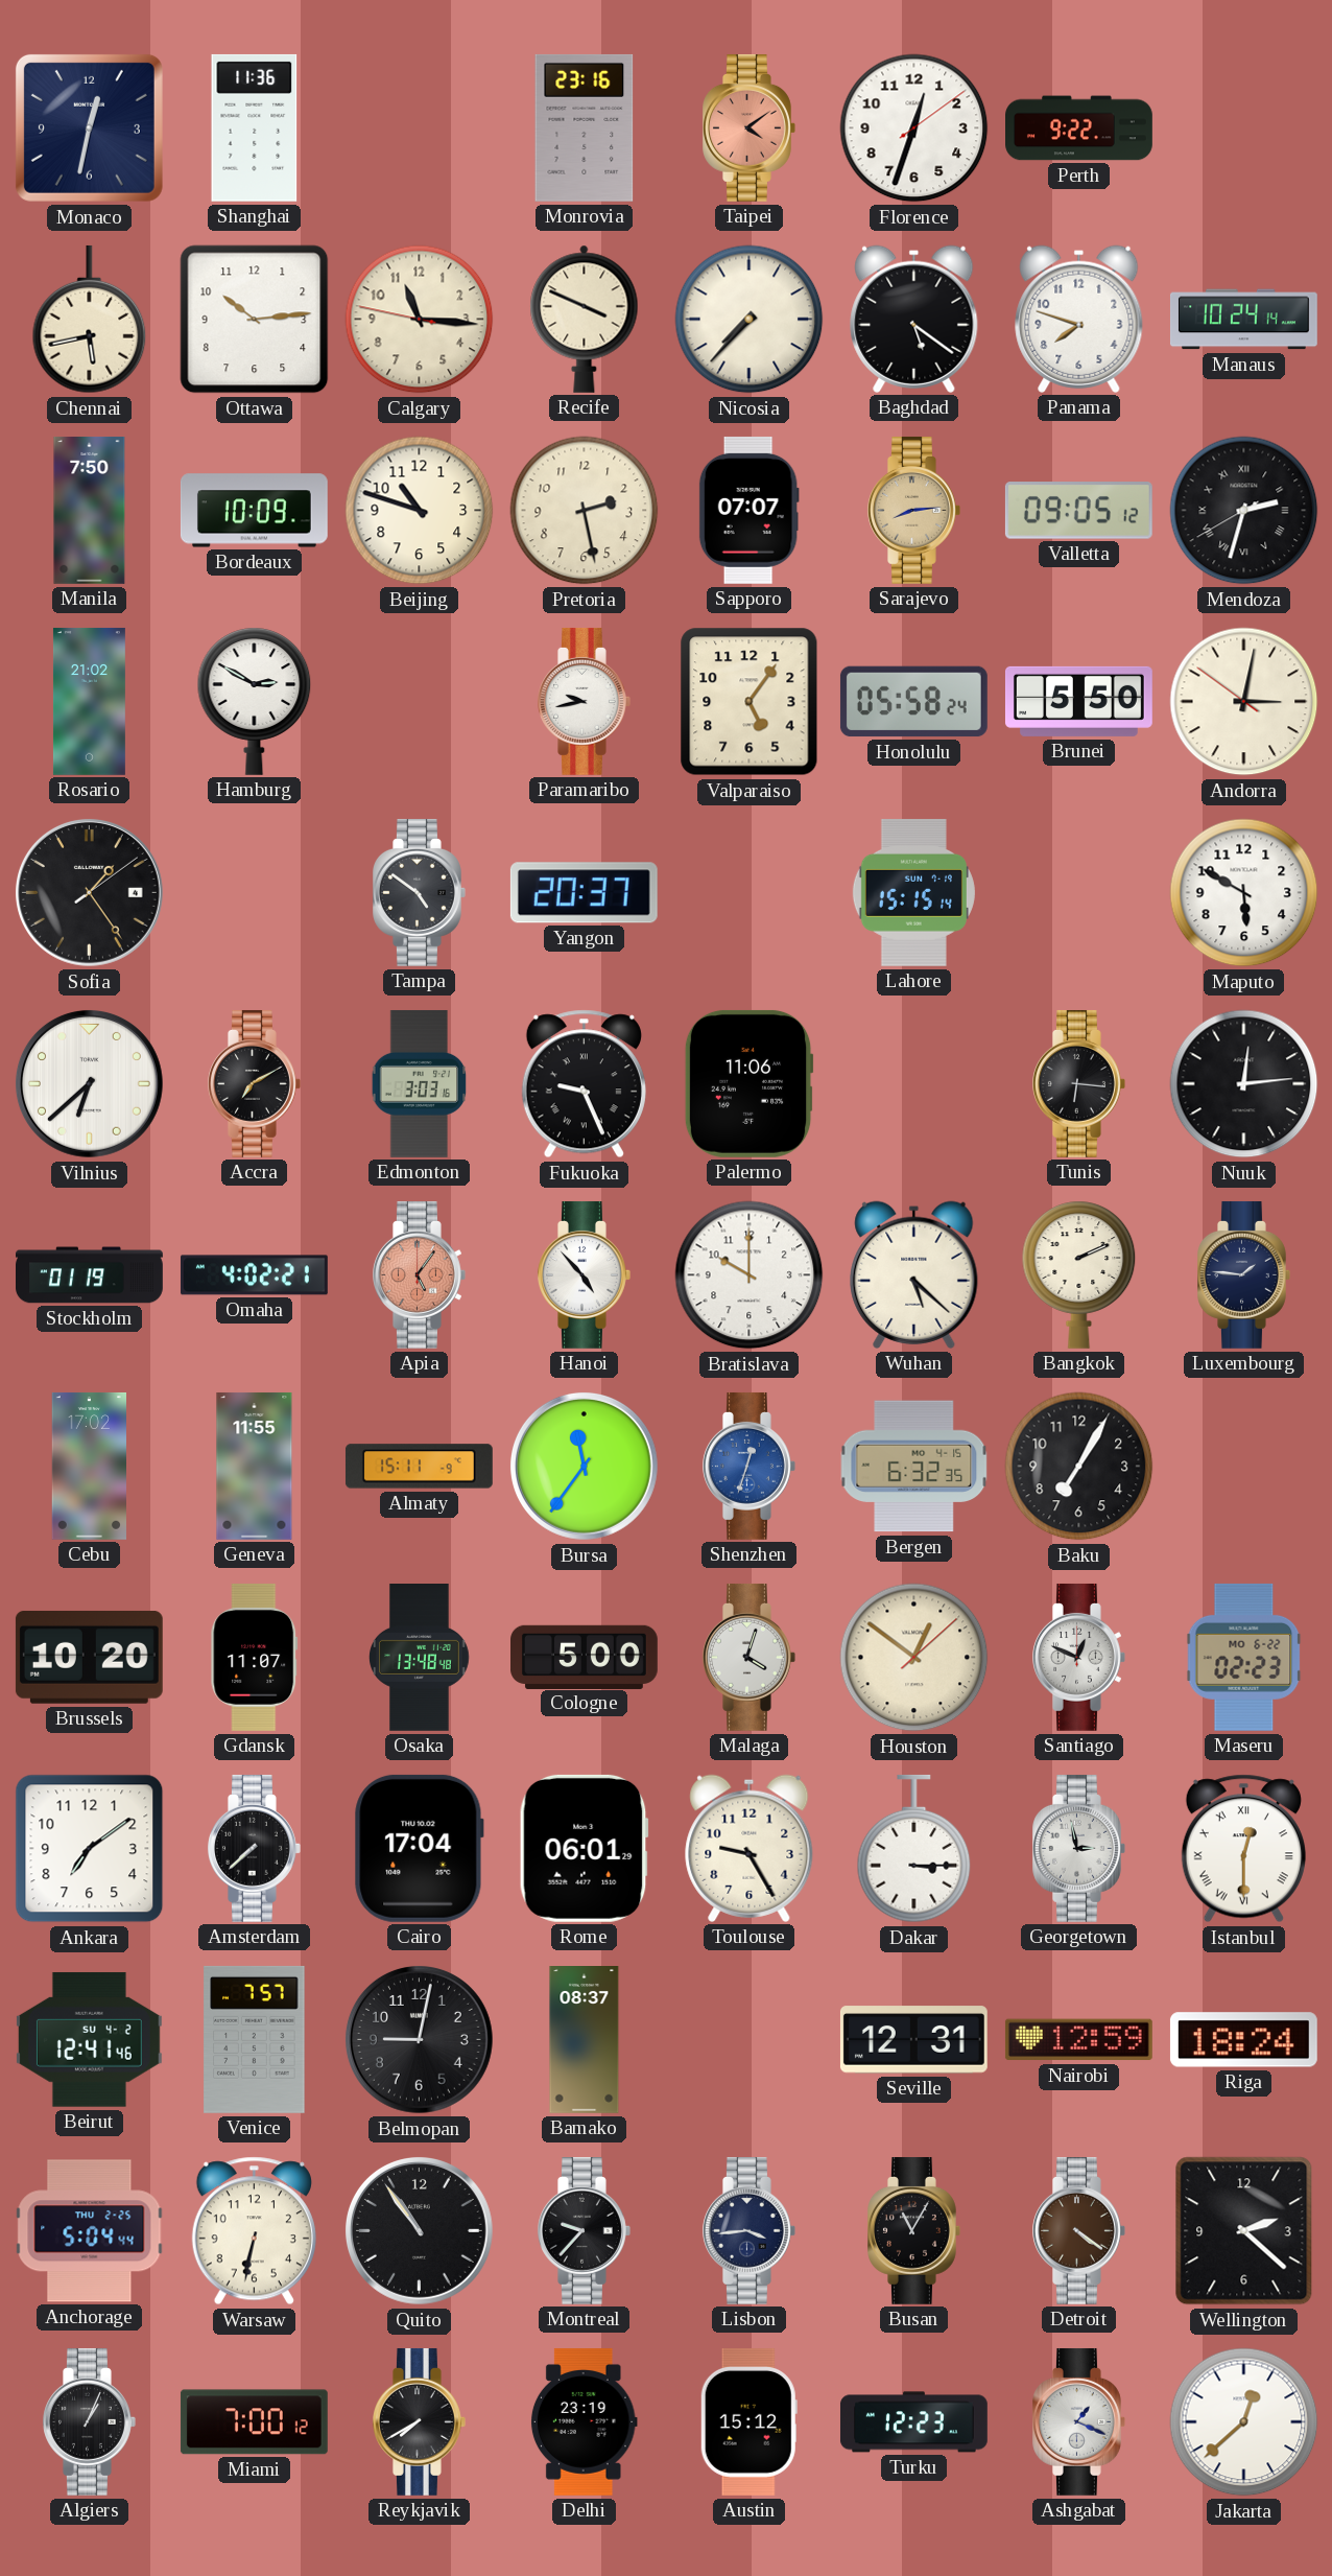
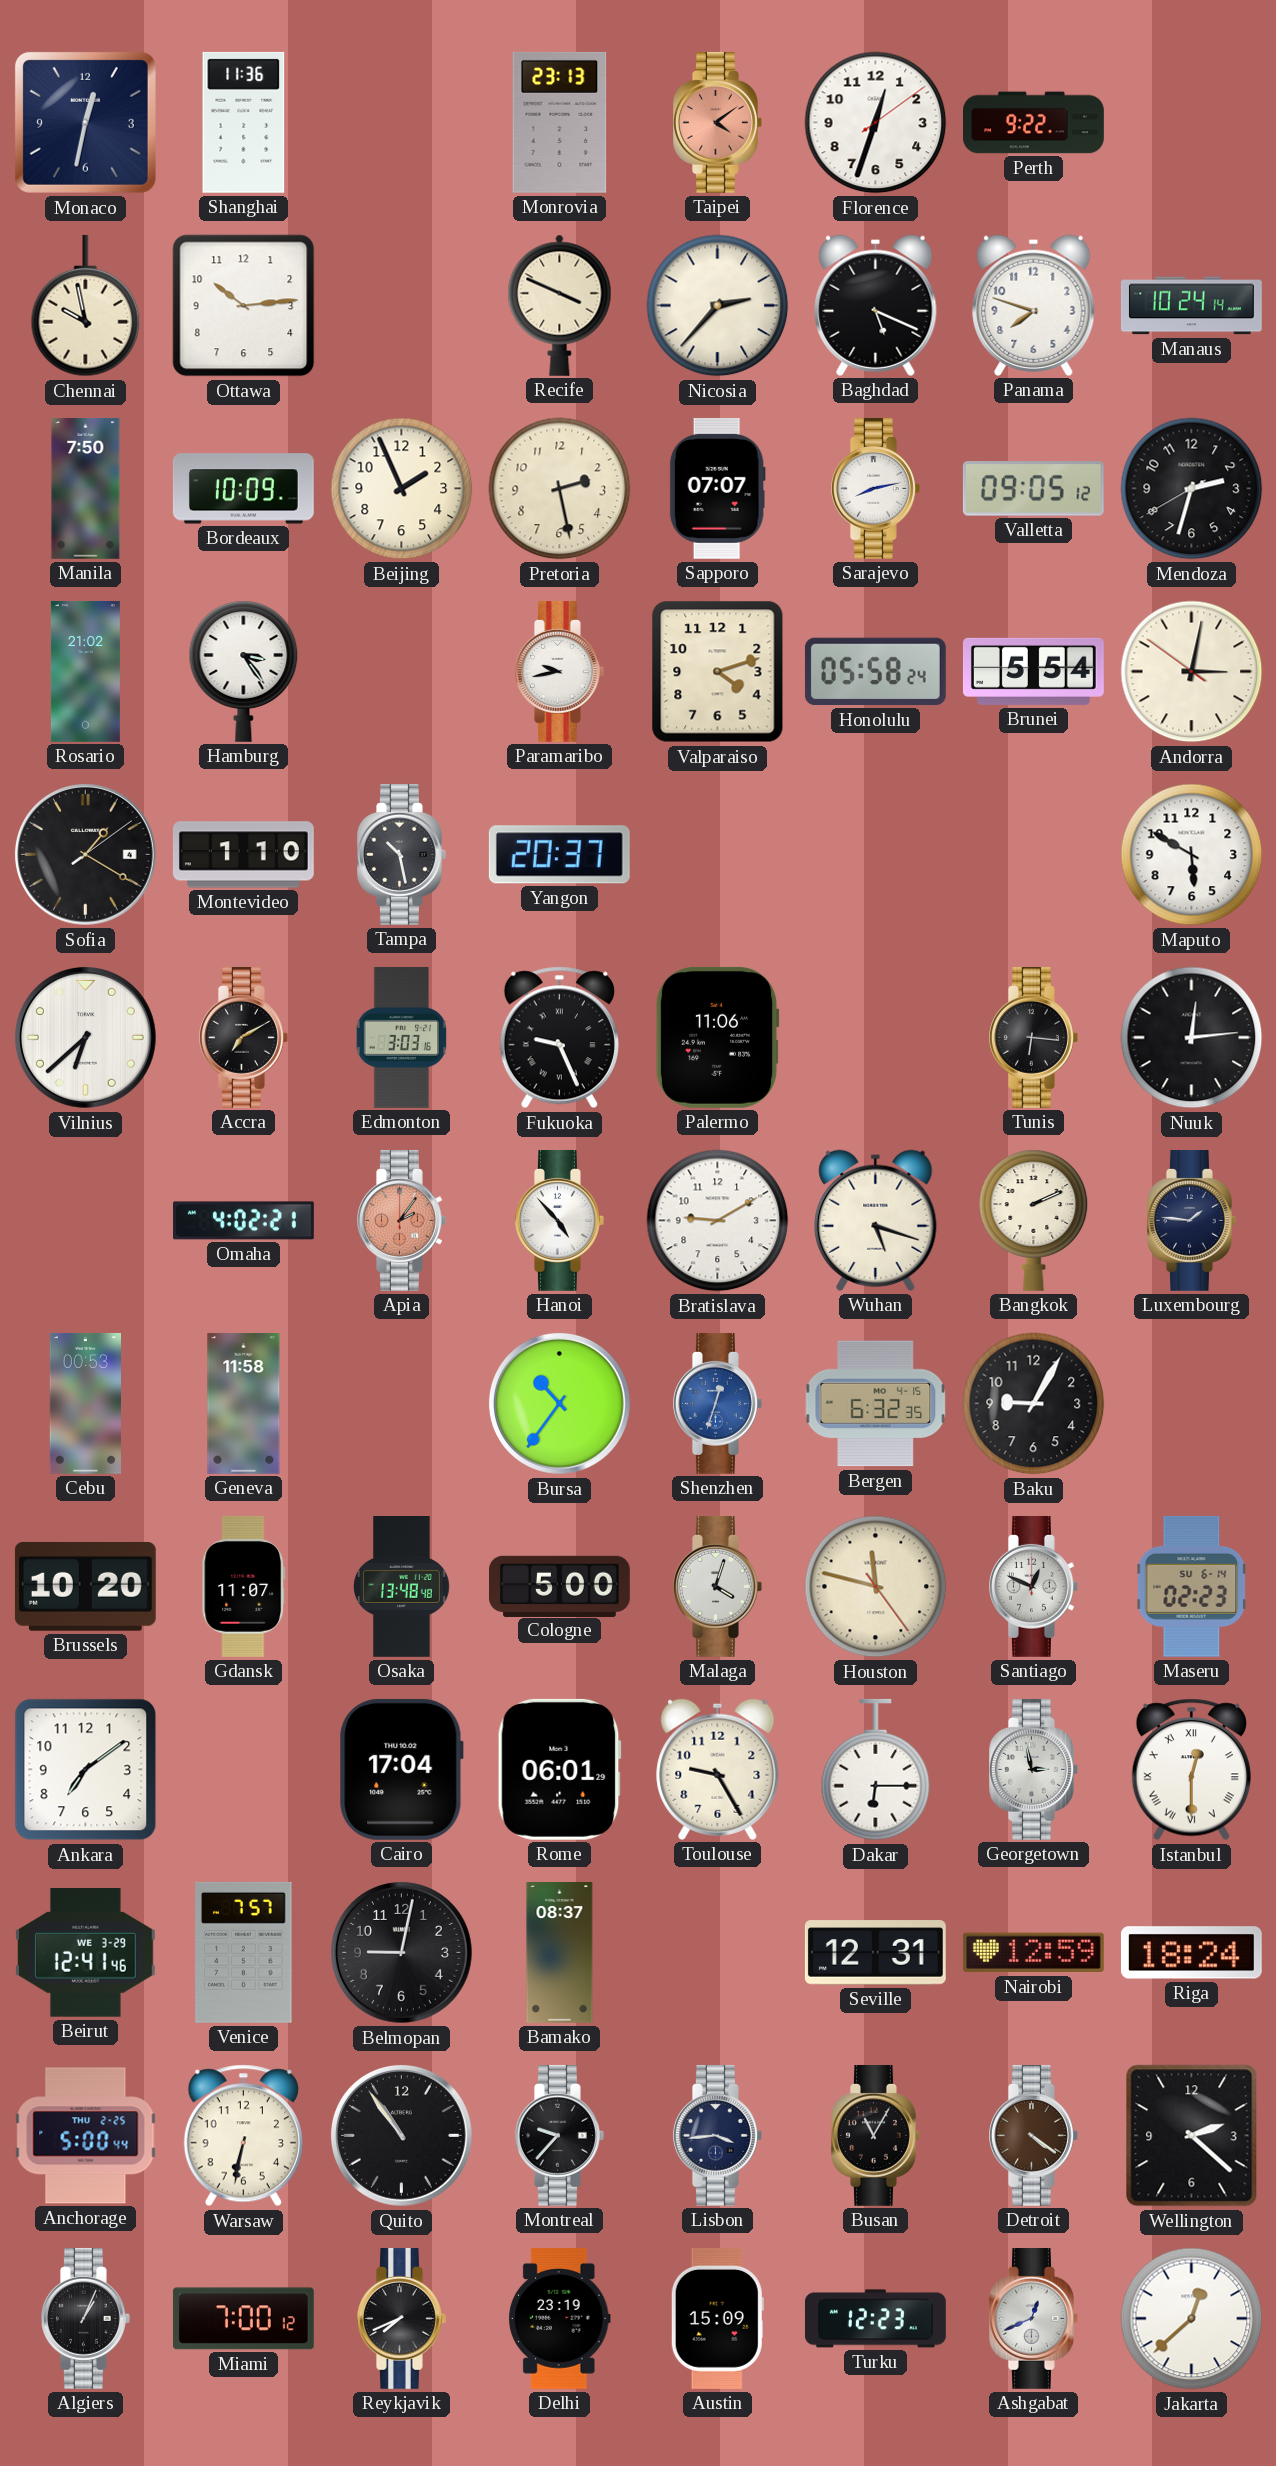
Monrovia: 23:16 -> 23:13
Chennai: 5:43 -> 9:58
Calgary: 11:15 -> none
Nicosia: 7:37 -> 2:37
Baghdad: 5:21 -> 5:19
Beijing: 10:48 -> 1:56
Sarajevo: 8:14 -> 8:13
Sarajevo dial: champagne -> white
Mendoza numerals: Roman -> Arabic
Hamburg: 2:50 -> 3:24
Valparaiso: 5:06 -> 4:12
Brunei: 5:50 -> 5:54
Sofia: 1:24 -> 1:20
Montevideo: none -> 1:10
Tampa: 4:51 -> 10:28
Lahore: 15:15 -> none
Stockholm: 01:19 -> none
Apia: 5:06 -> 2:06
Bratislava: 10:00 -> 9:10
Wuhan: 5:22 -> 5:18
Cebu: 17:02 -> 00:53
Geneva: 11:55 -> 11:58
Almaty: 15:11 -> none
Bursa: 11:36 -> 10:36
Baku: 7:05 -> 9:05
Houston: 12:51 -> 11:47
Maseru date: MO 6-22 -> SU 6-14
Amsterdam: 7:38 -> none
Dakar: 3:15 -> 6:15
Beirut date: SU 4-2 -> WE 3-29
Anchorage: 5:04 -> 5:00
Reykjavik: 7:40 -> 7:41
Austin: 15:12 -> 15:09
Ashgabat: 1:19 -> 12:41
